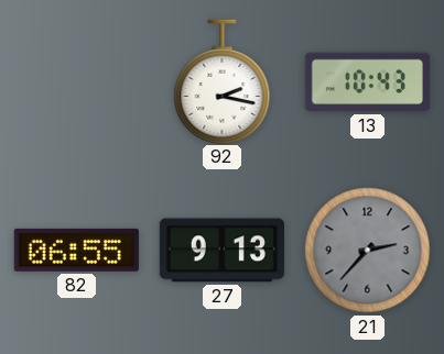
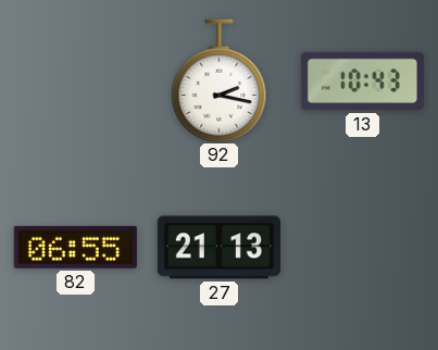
27: 9:13 -> 21:13
21: 2:37 -> none
